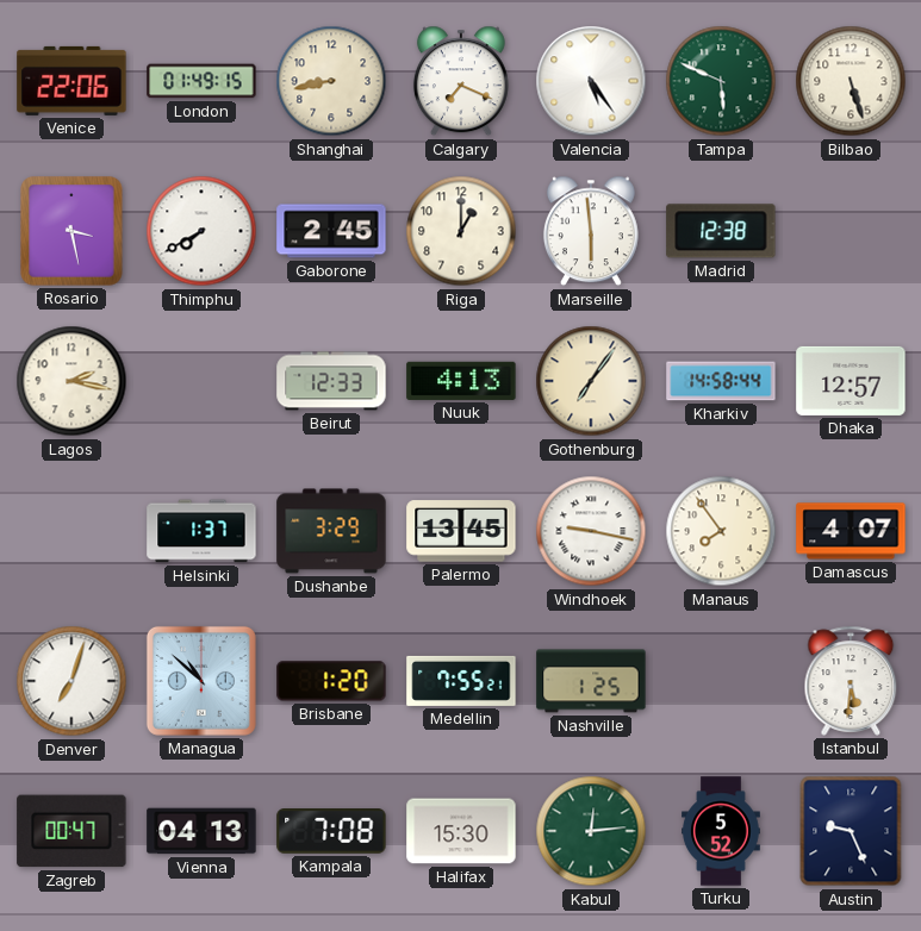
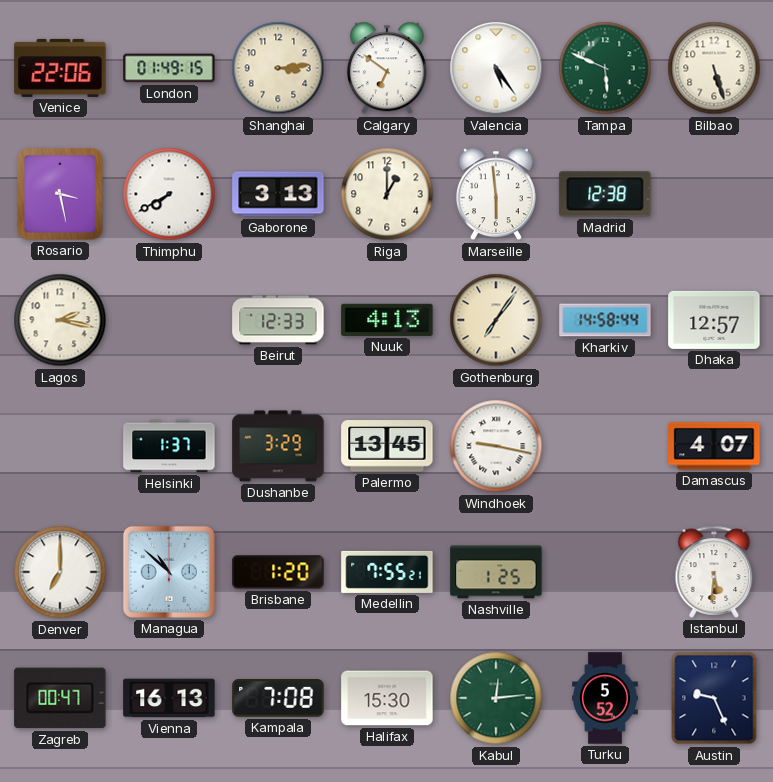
Shanghai: 8:43 -> 3:14
Calgary: 7:19 -> 6:51
Gaborone: 2:45 -> 3:13
Manaus: 7:54 -> none
Denver: 7:03 -> 7:00
Vienna: 04:13 -> 16:13
